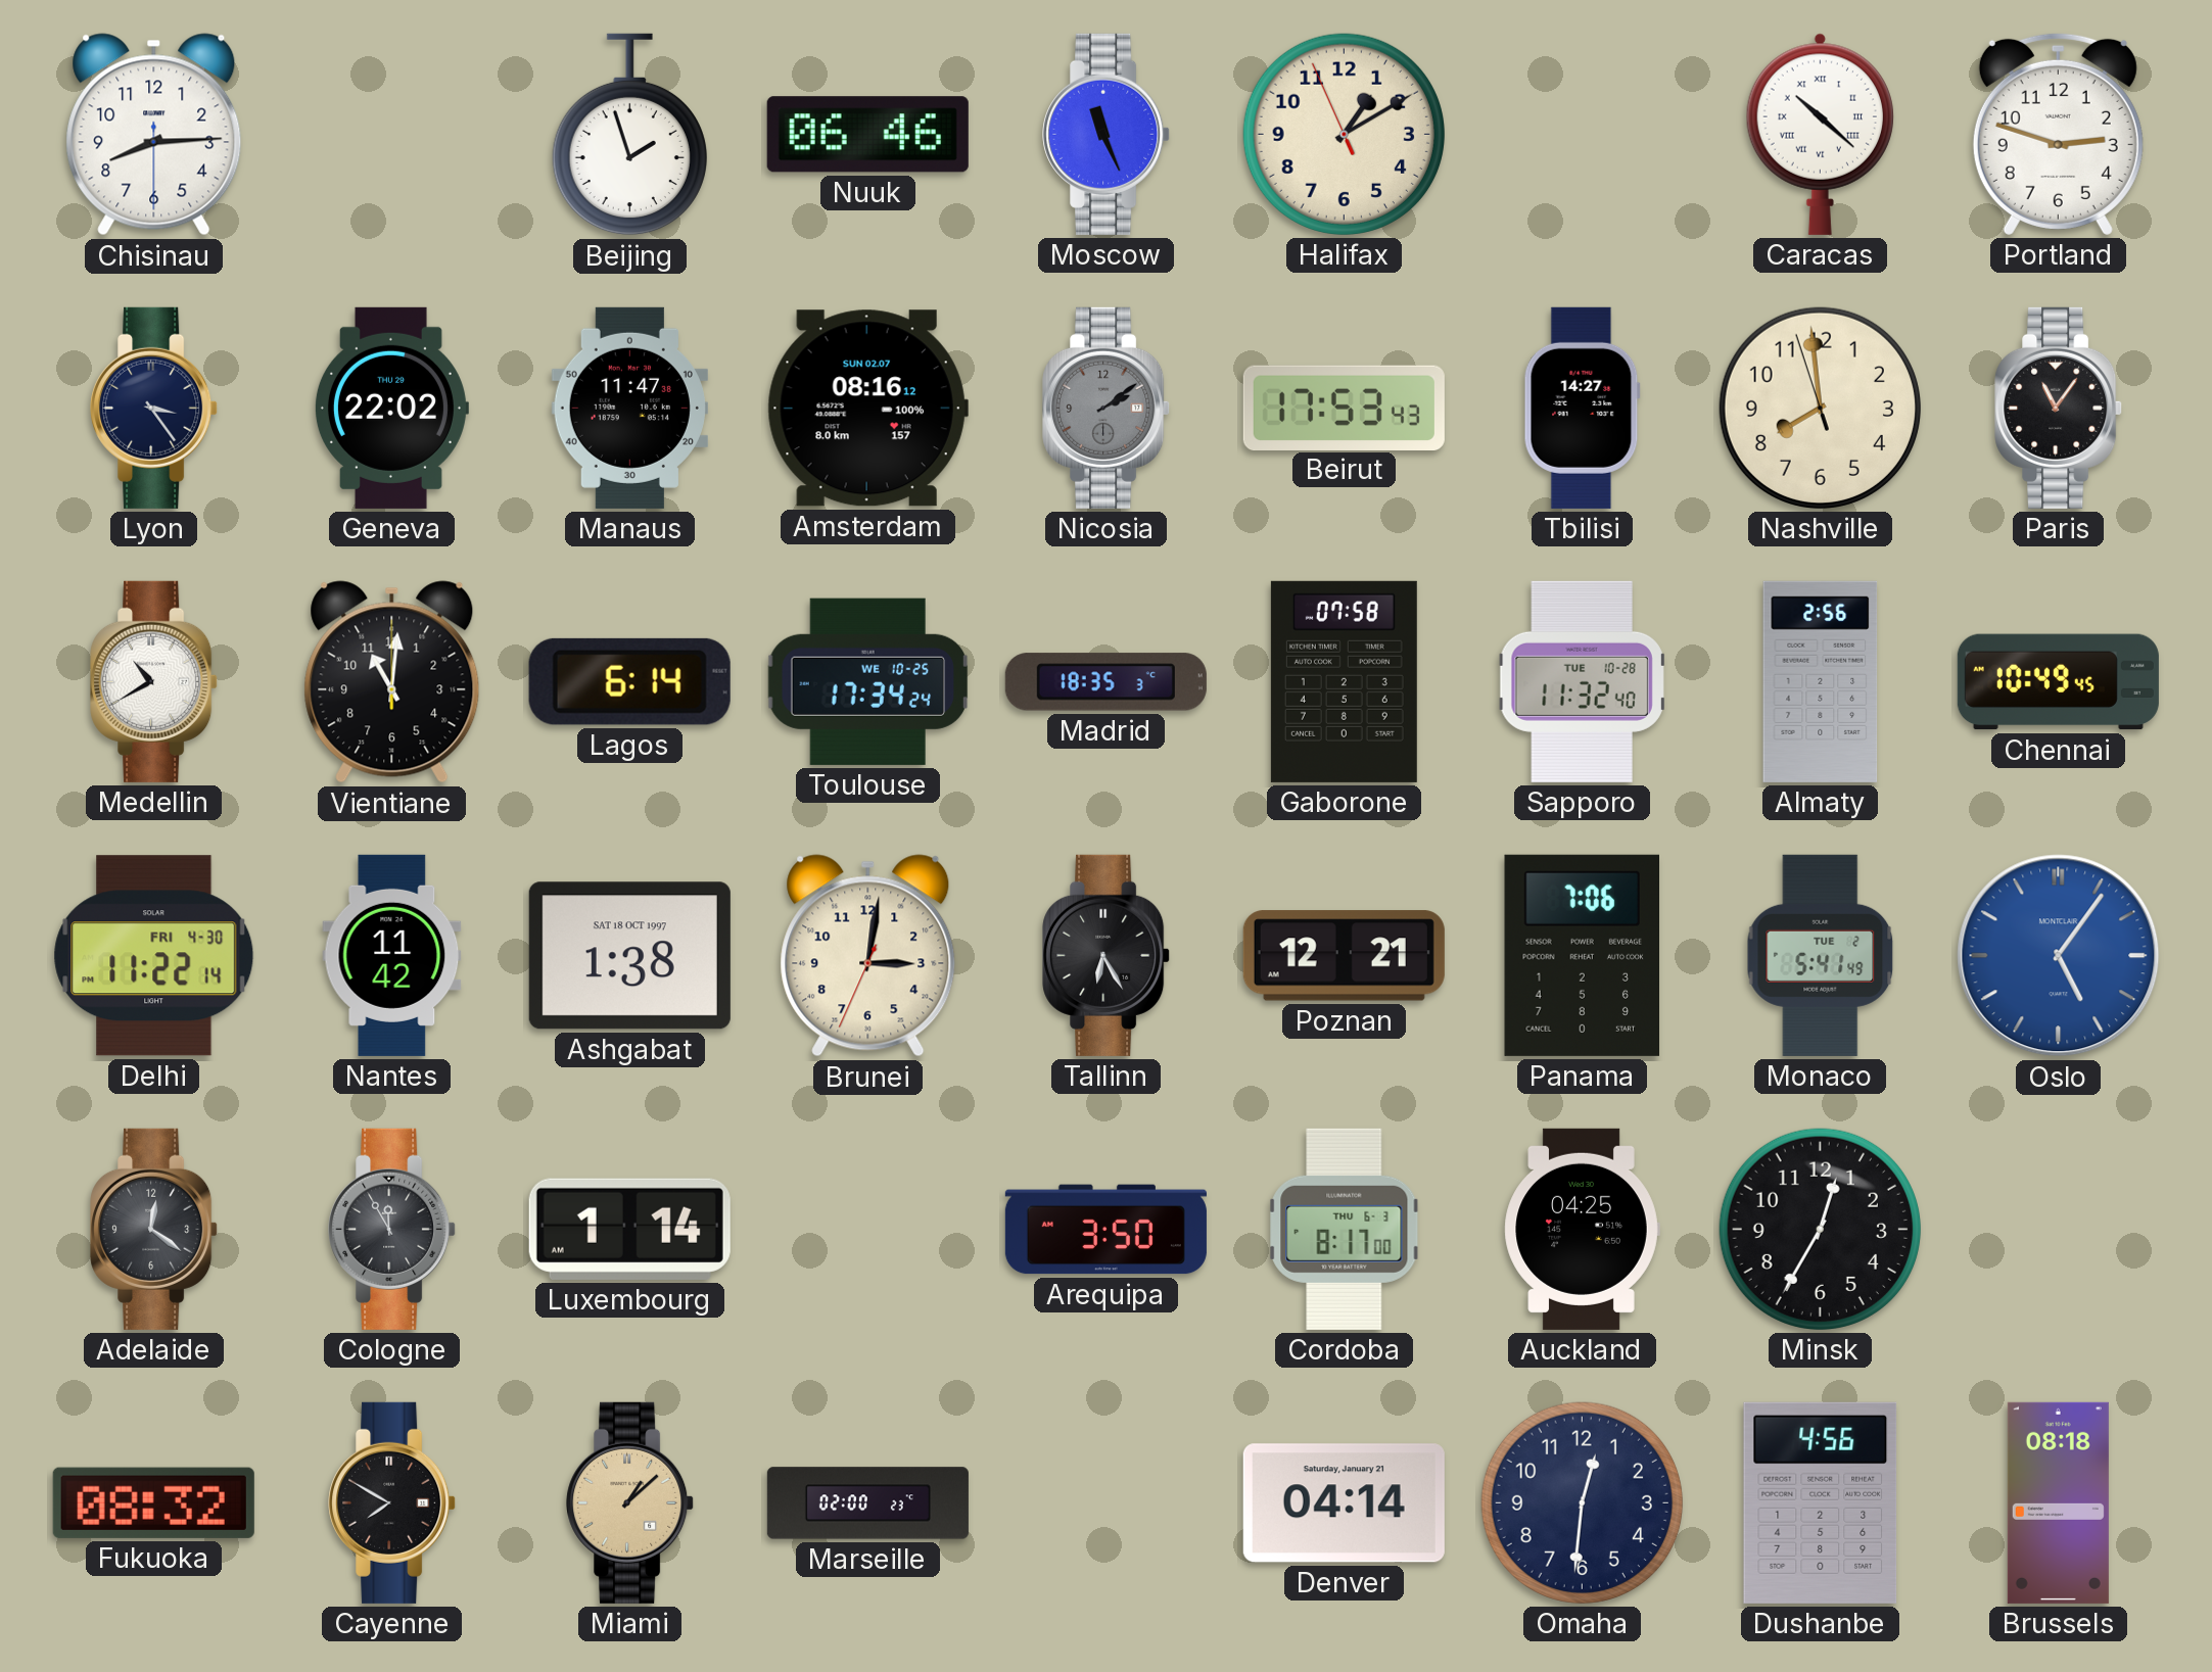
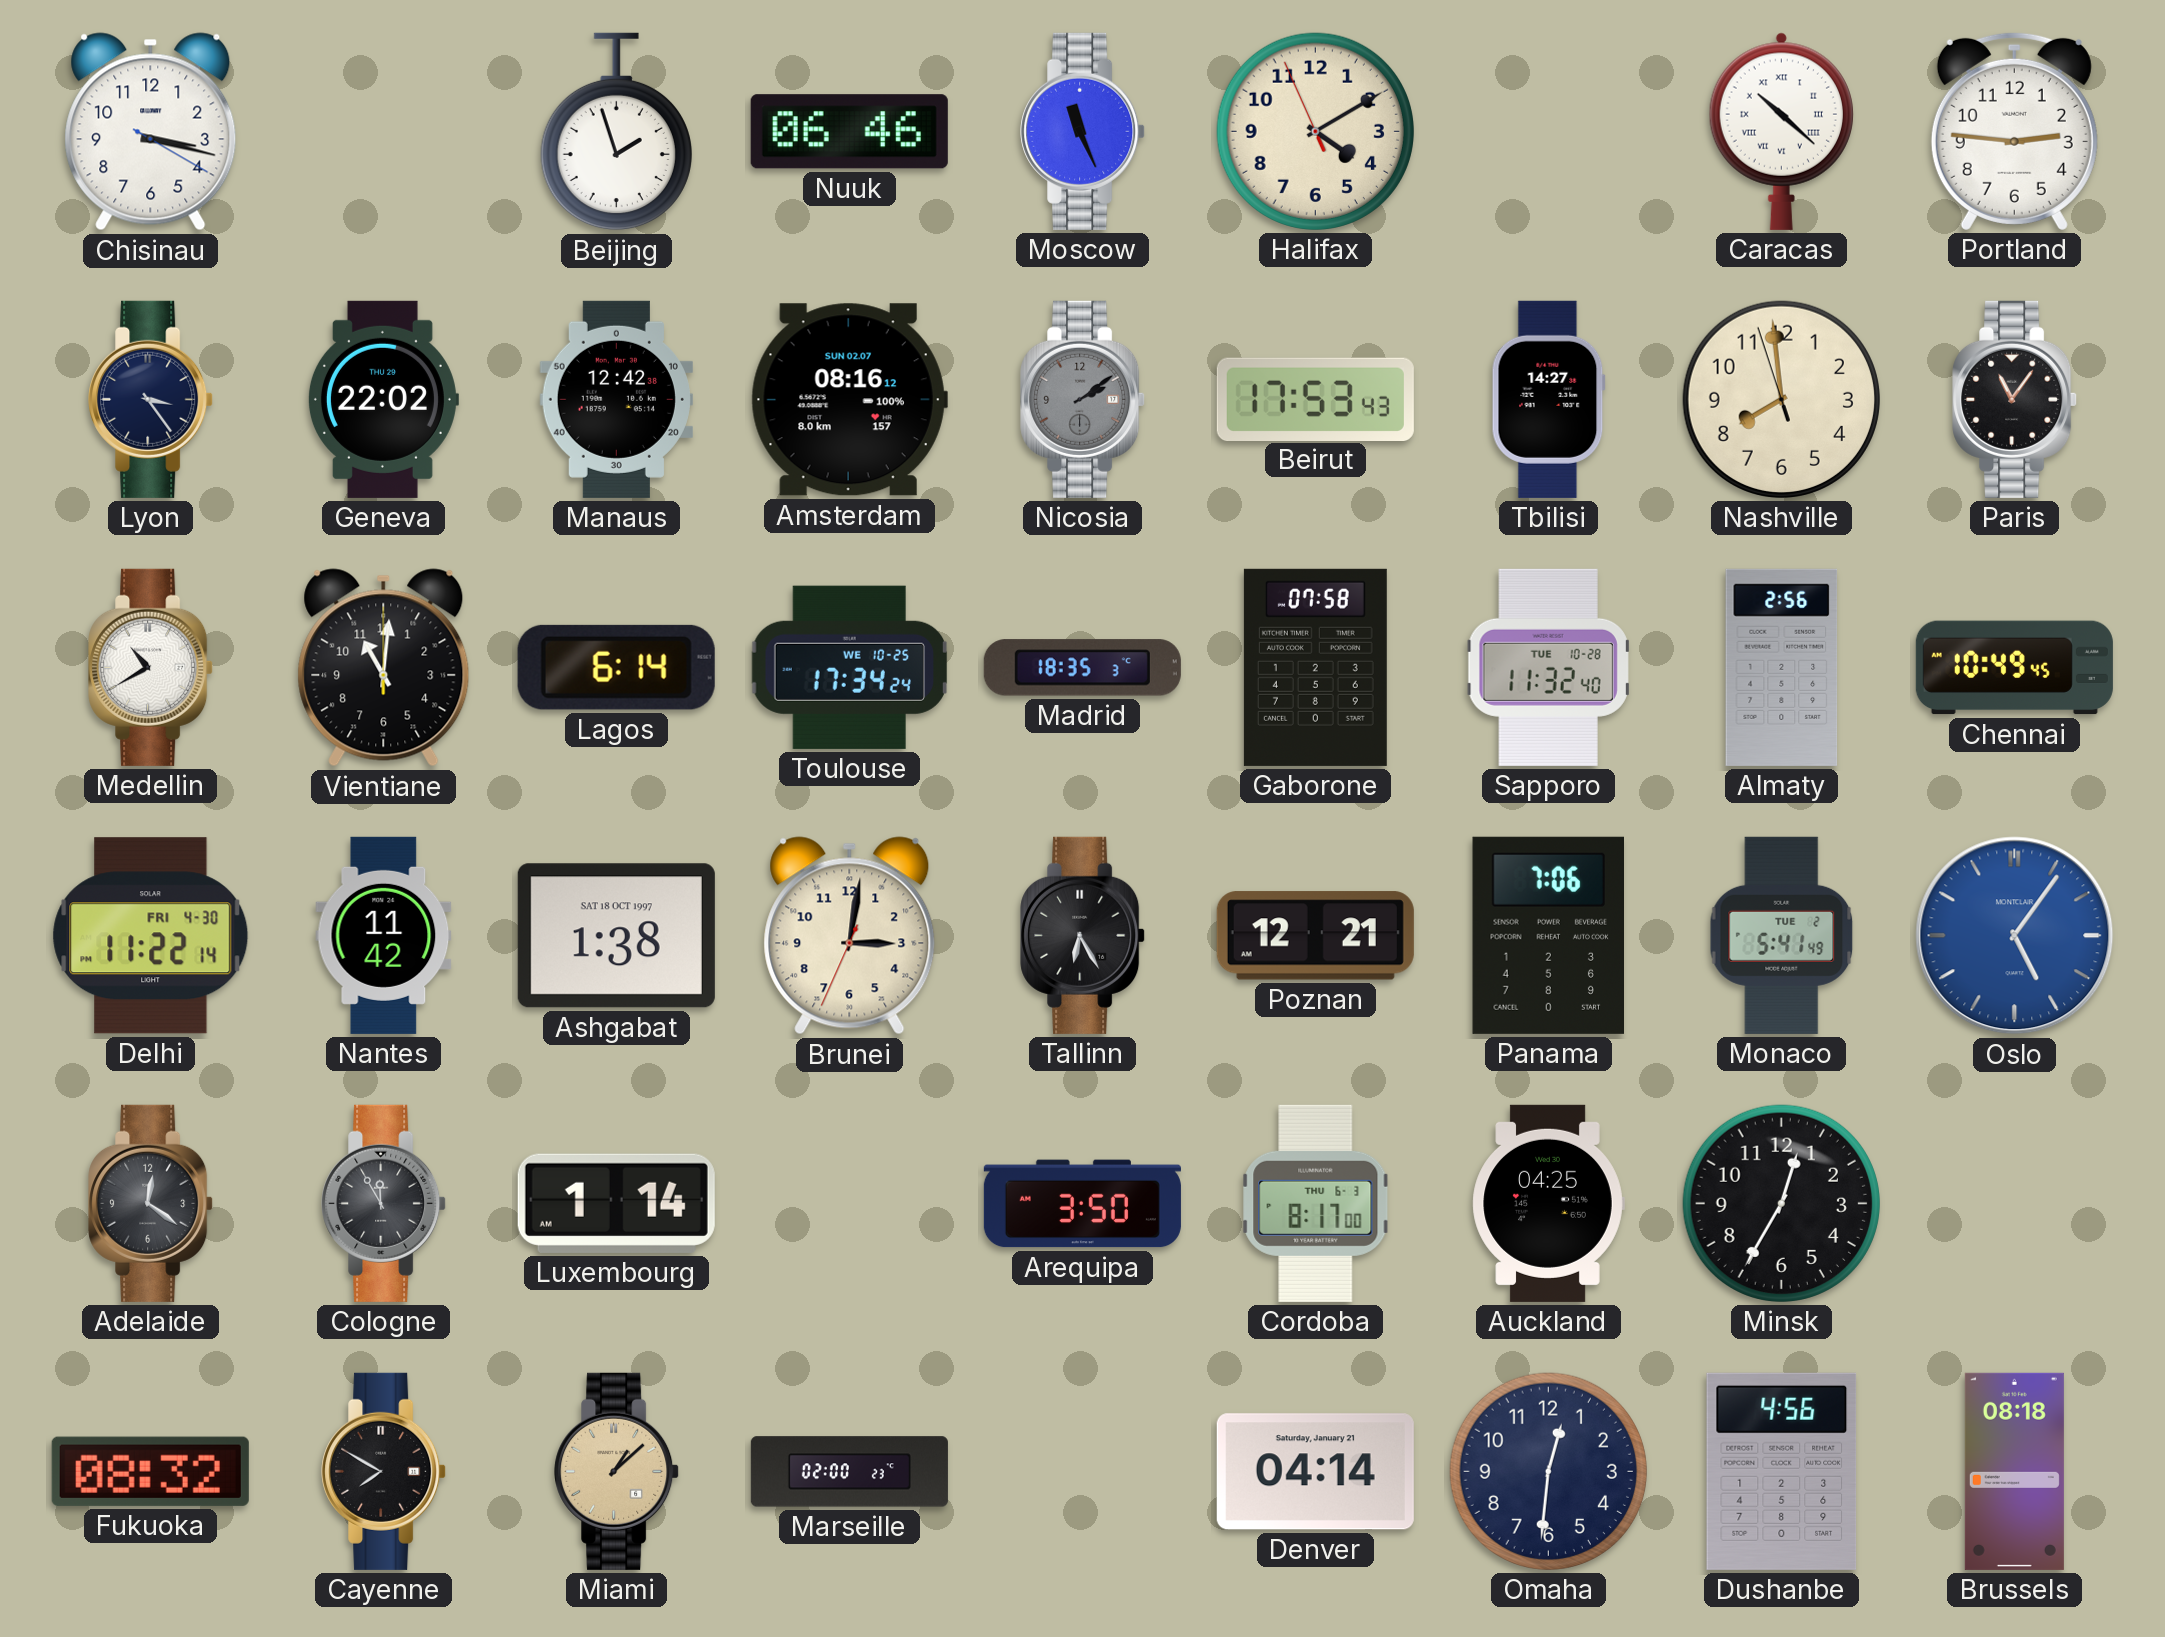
Chisinau: 8:14 -> 3:17
Halifax: 1:09 -> 4:09
Portland: 2:48 -> 2:46
Manaus: 11:47 -> 12:42
